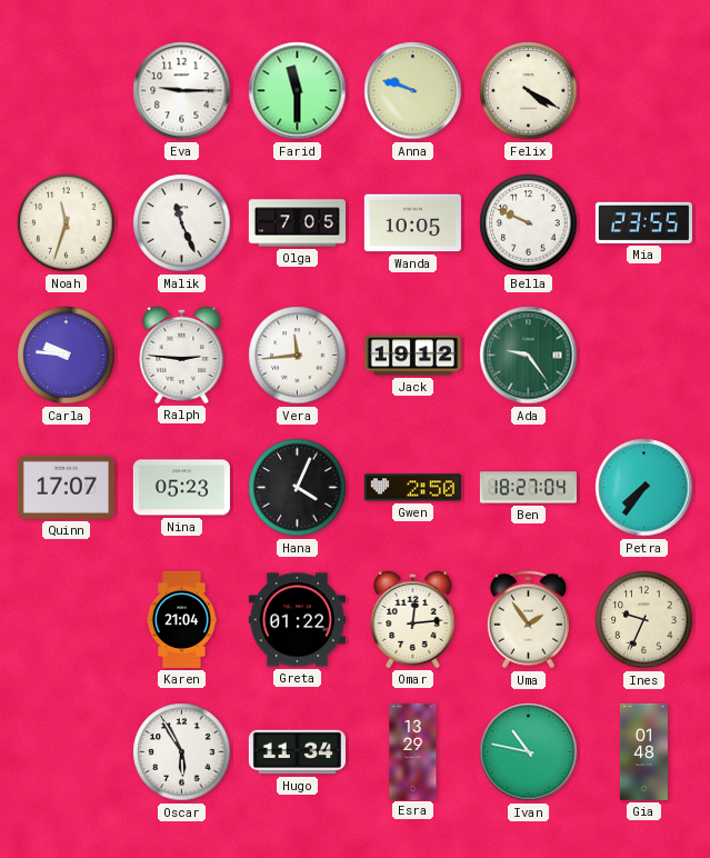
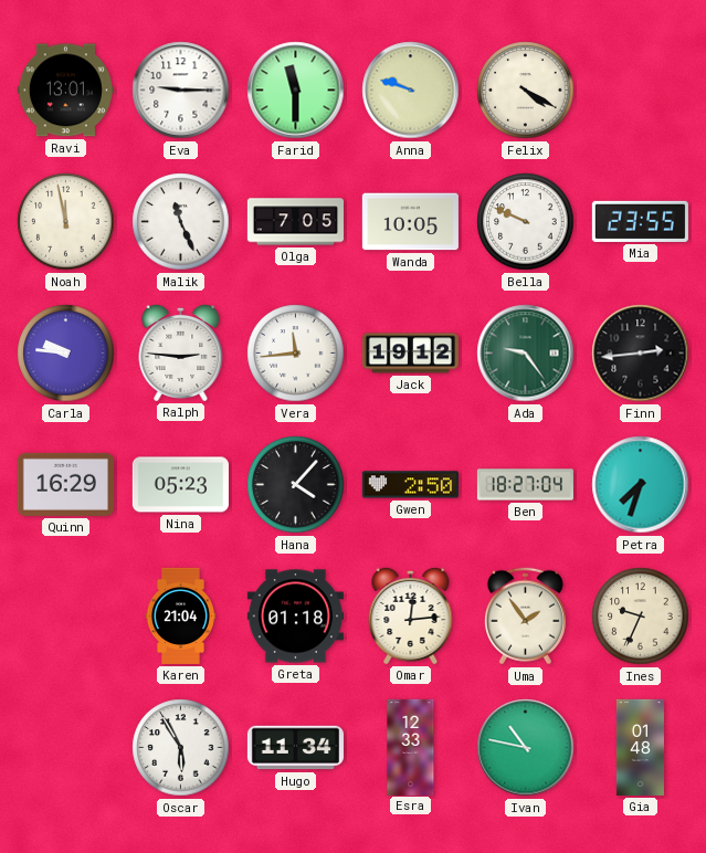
Ravi: none -> 13:01
Noah: 11:33 -> 11:58
Finn: none -> 2:44
Quinn: 17:07 -> 16:29
Hana: 4:04 -> 4:07
Petra: 7:36 -> 7:33
Greta: 01:22 -> 01:18
Esra: 13:29 -> 12:33
